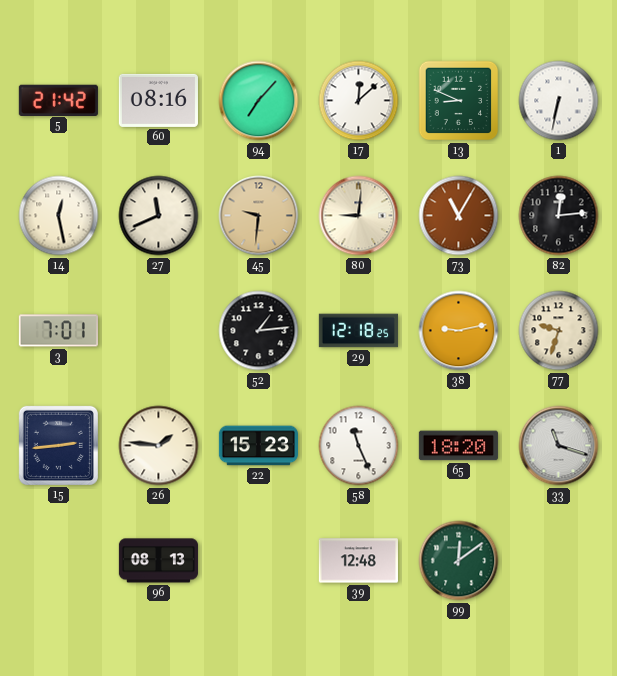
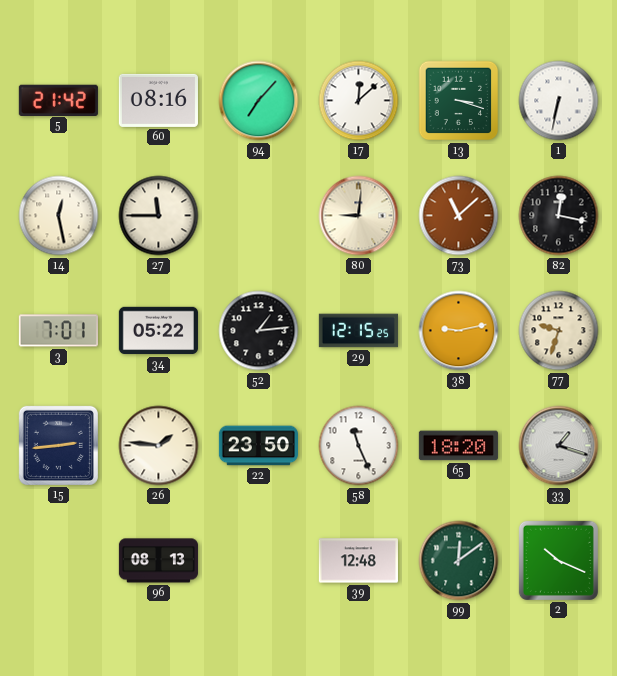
13: 8:49 -> 3:18
27: 11:41 -> 11:45
45: 9:31 -> none
73: 11:05 -> 11:08
82: 12:14 -> 12:17
34: none -> 05:22
29: 12:18 -> 12:15
22: 15:23 -> 23:50
33: 11:18 -> 1:18
2: none -> 10:19
